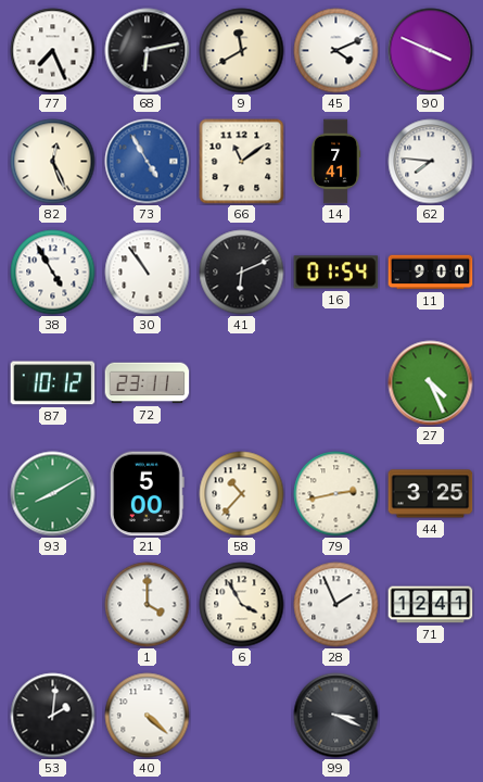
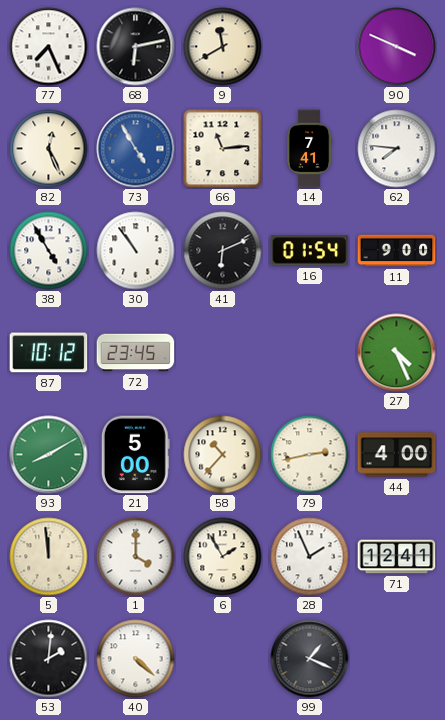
45: 4:11 -> none
66: 11:09 -> 11:14
72: 23:11 -> 23:45
44: 3:25 -> 4:00
5: none -> 11:59
6: 3:55 -> 1:55
99: 3:19 -> 1:19
